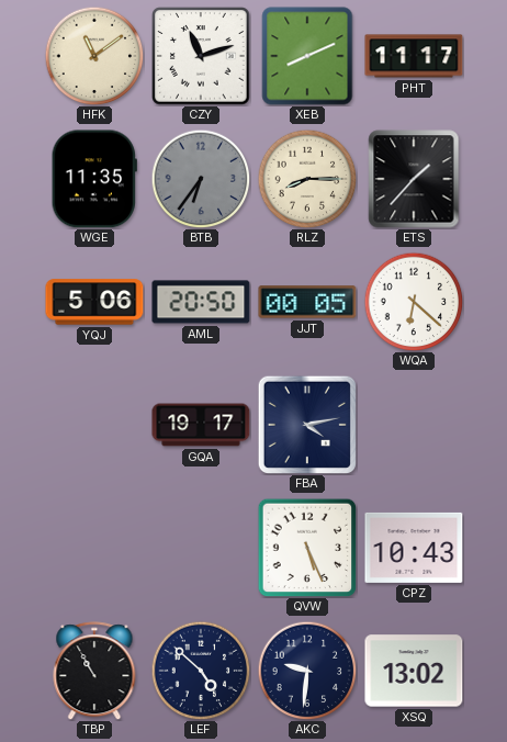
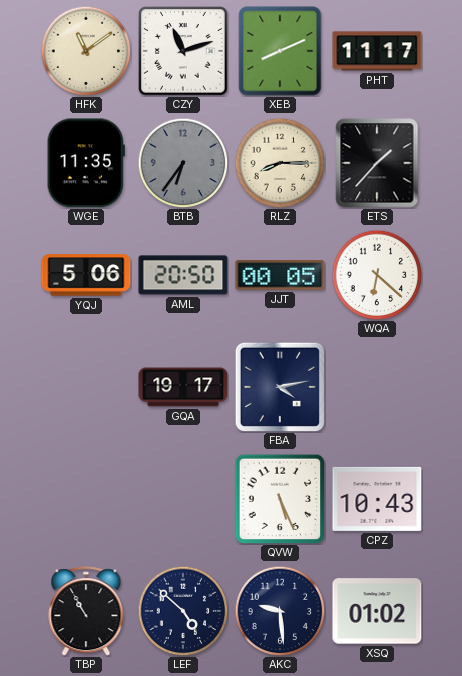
AKC: 9:31 -> 9:29
XSQ: 13:02 -> 01:02
